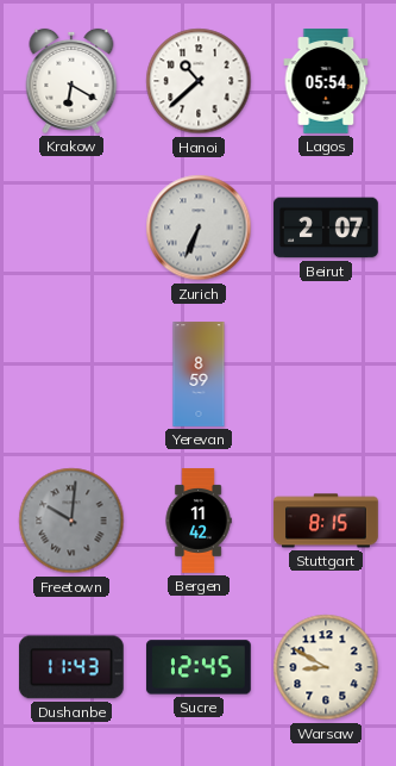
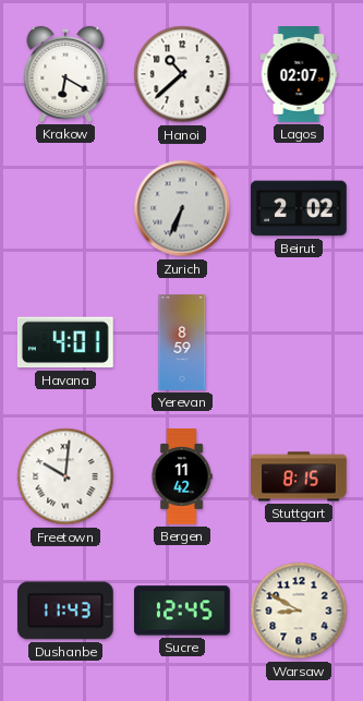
Lagos: 05:54 -> 02:07
Beirut: 2:07 -> 2:02
Havana: none -> 4:01
Freetown dial: grey -> white
